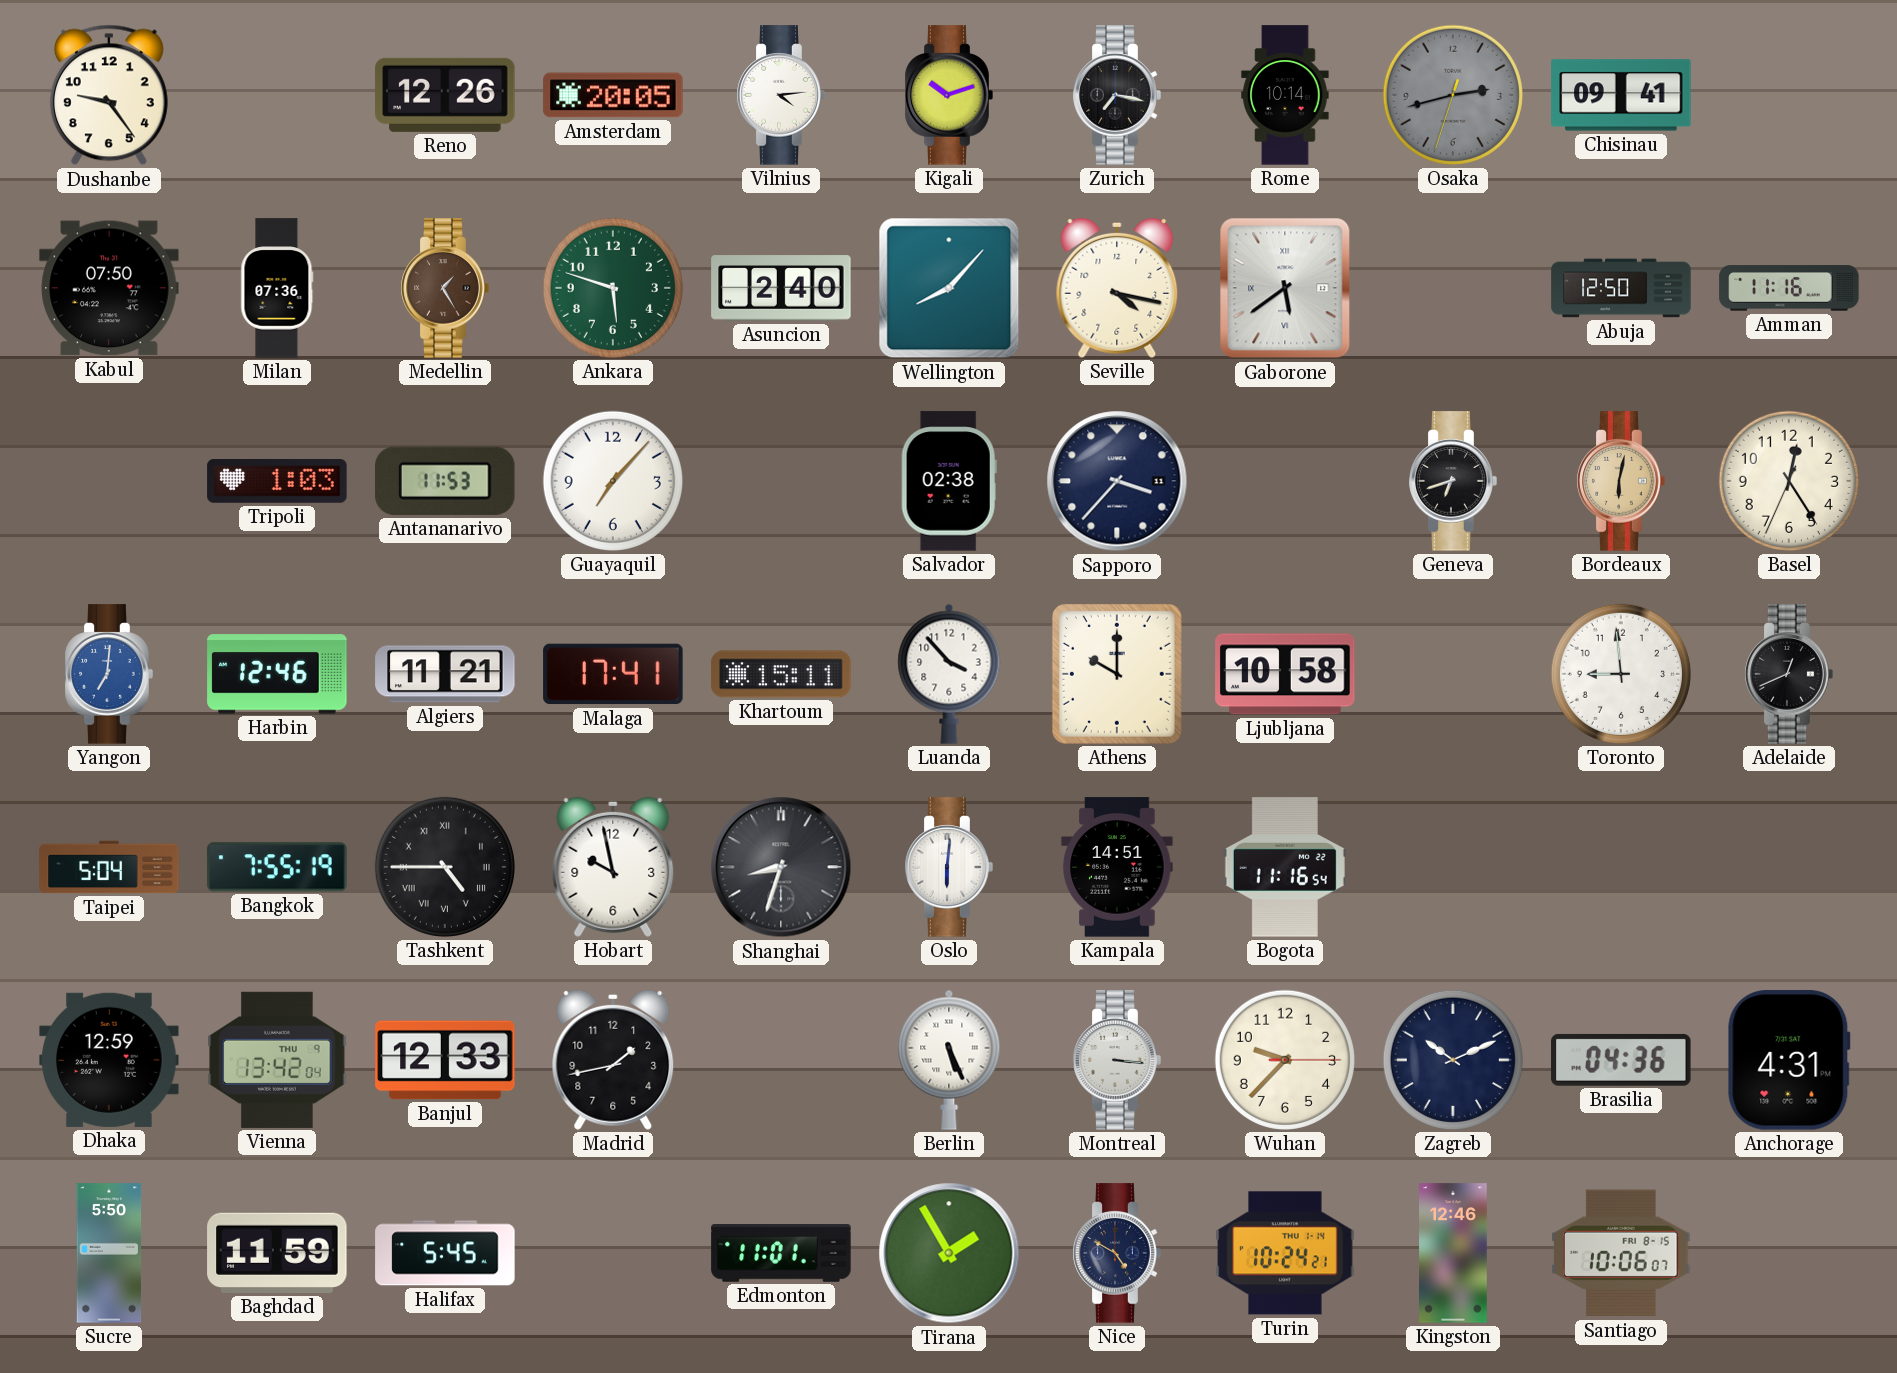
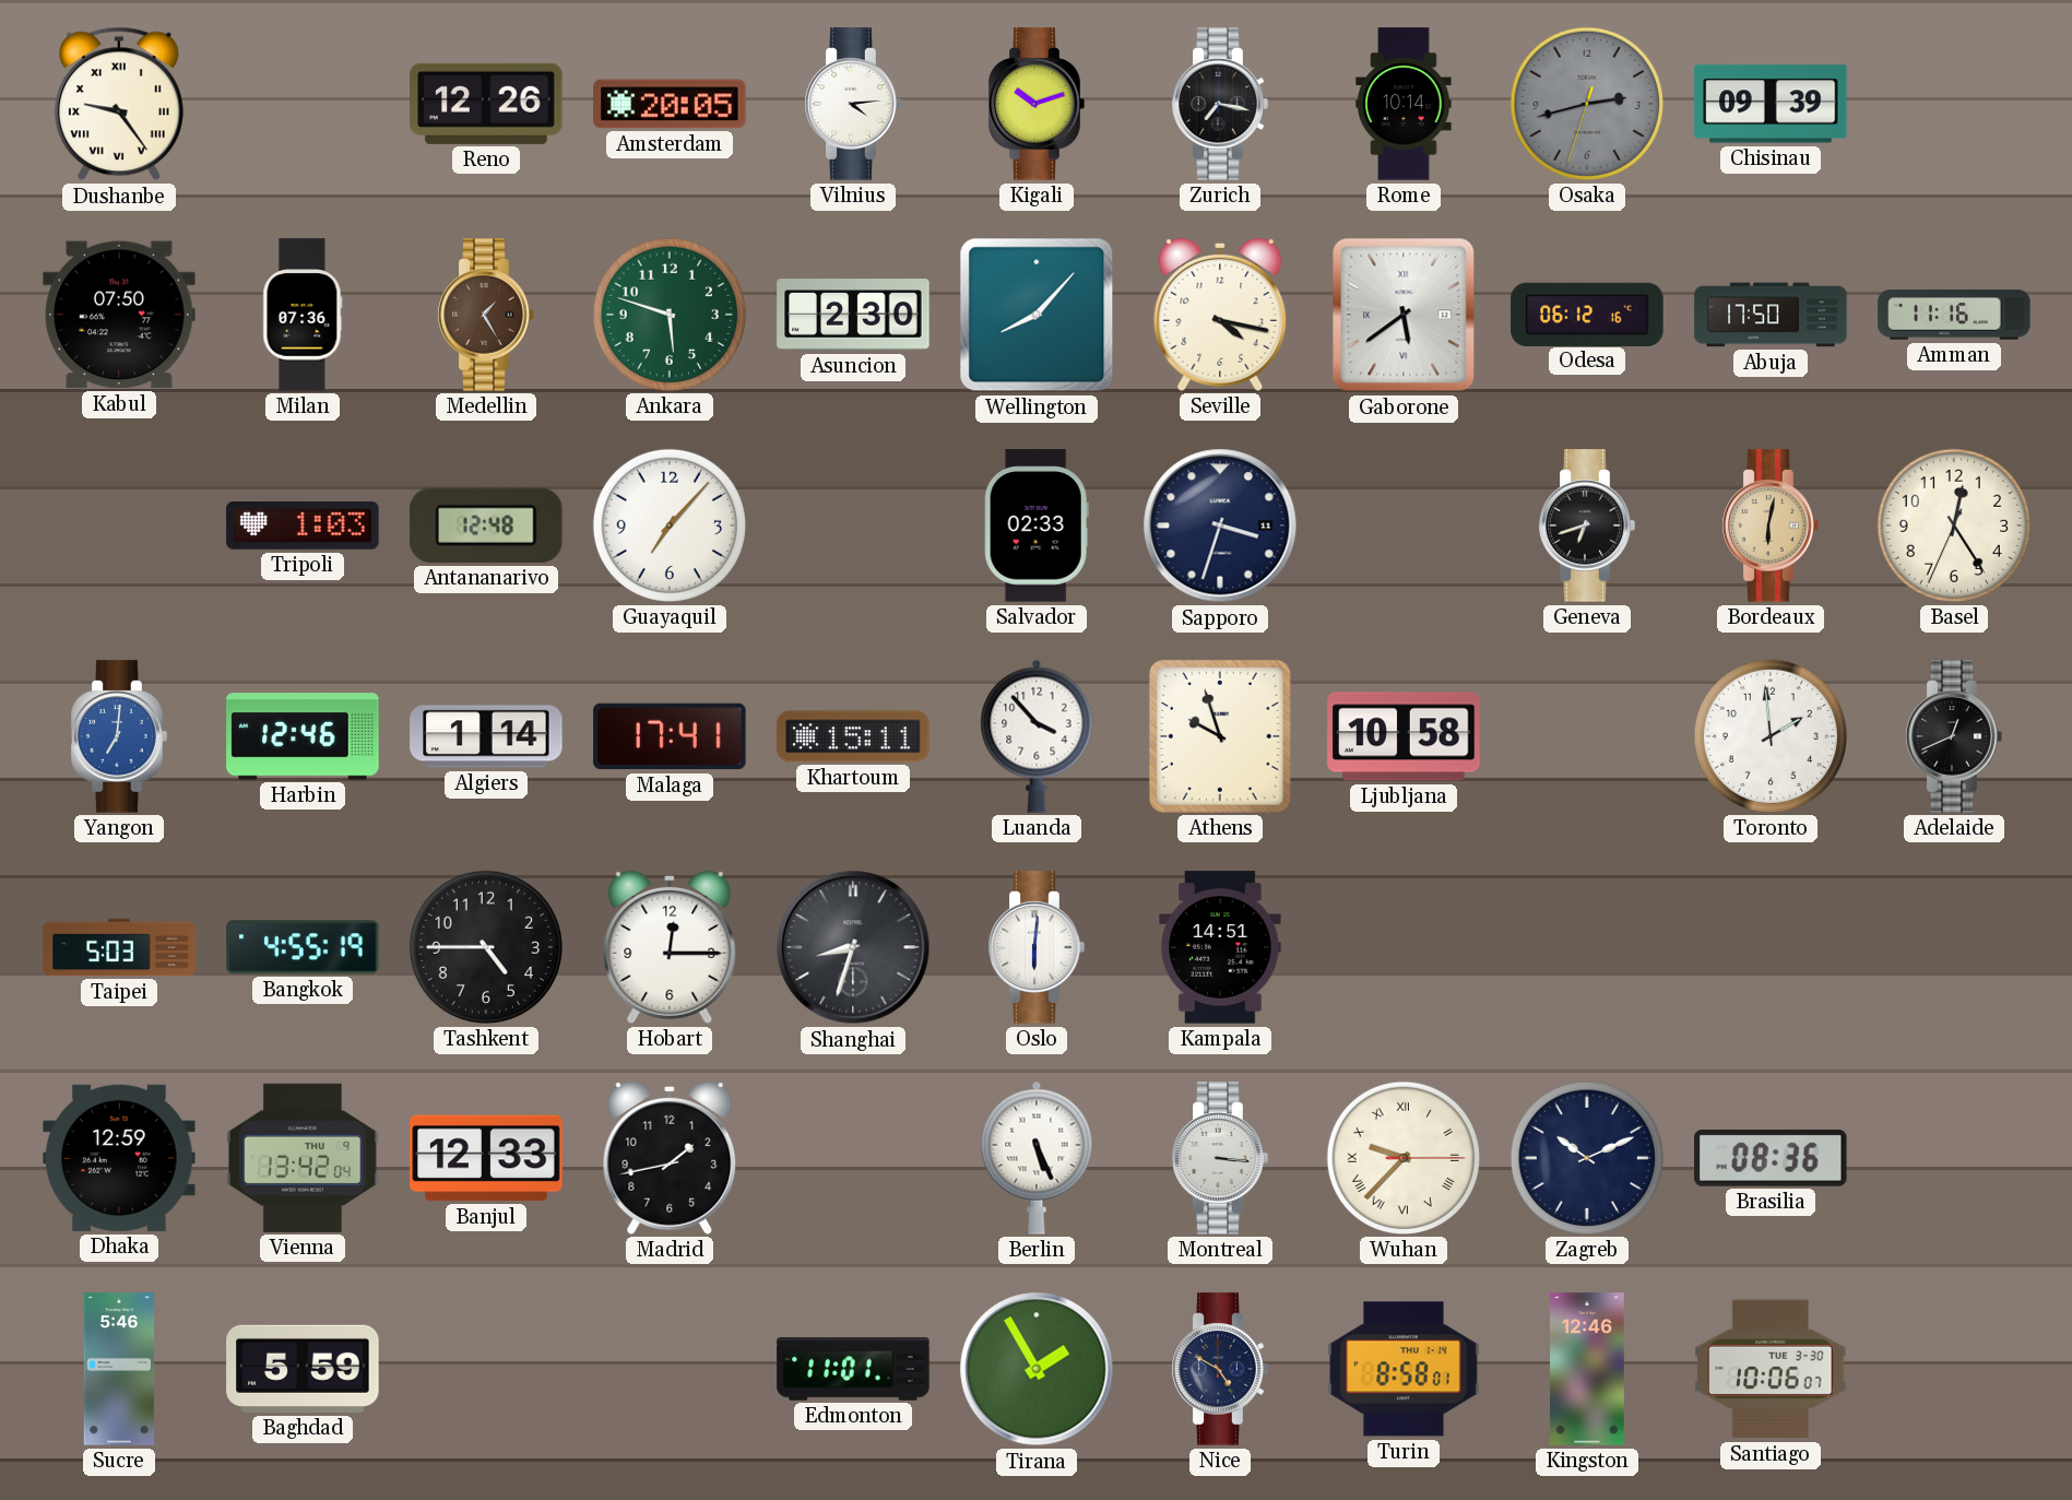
Dushanbe numerals: Arabic -> Roman
Chisinau: 09:41 -> 09:39
Asuncion: 2:40 -> 2:30
Odesa: none -> 06:12
Abuja: 12:50 -> 17:50
Antananarivo: 11:53 -> 12:48
Salvador: 02:38 -> 02:33
Sapporo: 3:37 -> 3:33
Algiers: 11:21 -> 1:14
Athens: 10:00 -> 9:57
Toronto: 8:59 -> 1:59
Taipei: 5:04 -> 5:03
Bangkok: 7:55 -> 4:55
Tashkent numerals: Roman -> Arabic
Hobart: 9:58 -> 12:15
Bogota: 11:16 -> none
Wuhan numerals: Arabic -> Roman
Brasilia: 04:36 -> 08:36
Anchorage: 4:31 -> none
Sucre: 5:50 -> 5:46
Baghdad: 11:59 -> 5:59
Halifax: 5:45 -> none
Turin: 10:24 -> 8:58
Santiago date: FRI 8-15 -> TUE 3-30
